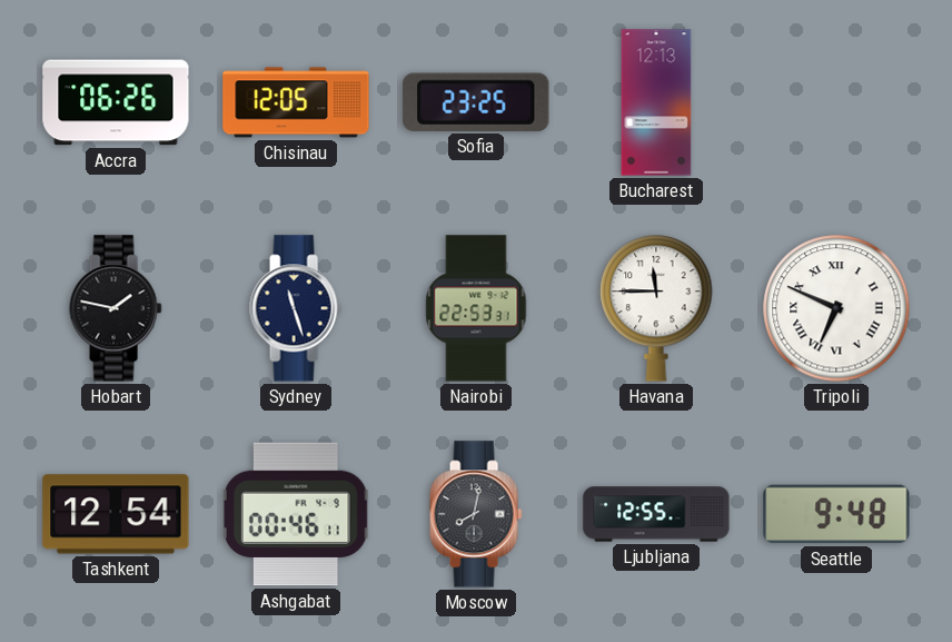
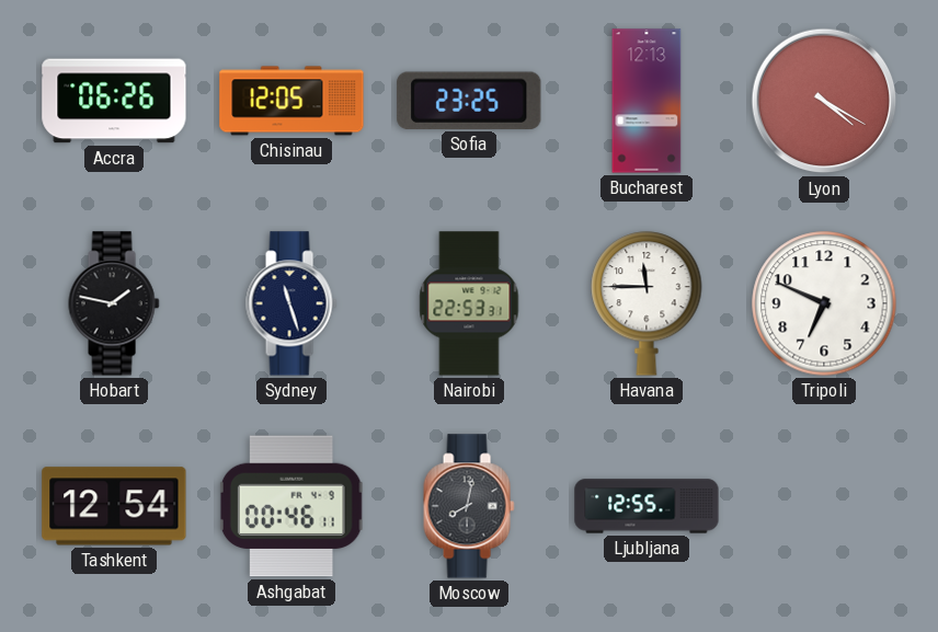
Lyon: none -> 4:20
Tripoli numerals: Roman -> Arabic
Seattle: 9:48 -> none
